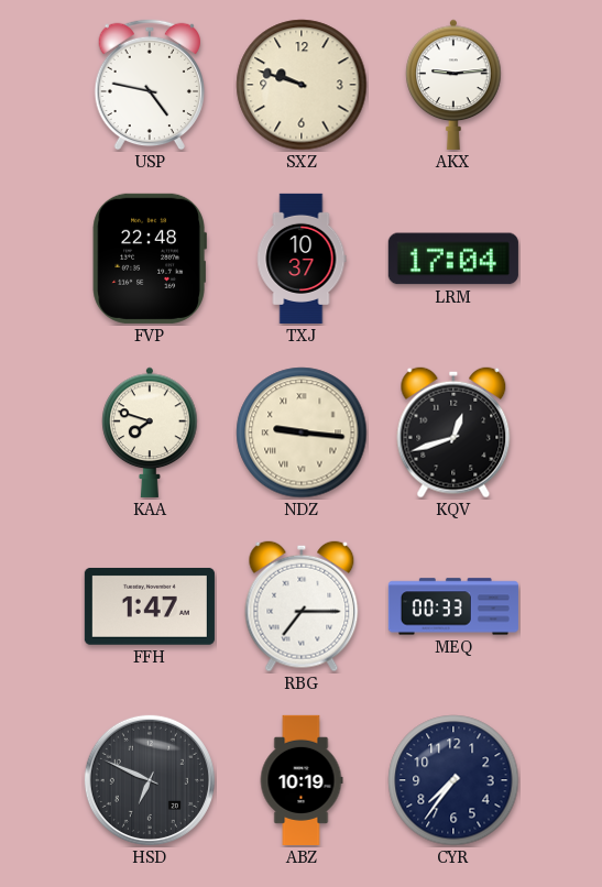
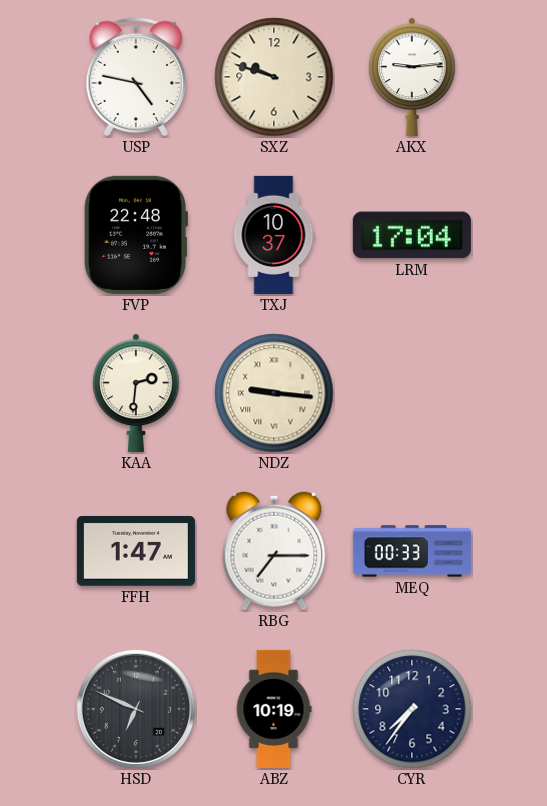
KAA: 7:48 -> 2:31
KQV: 12:42 -> none
